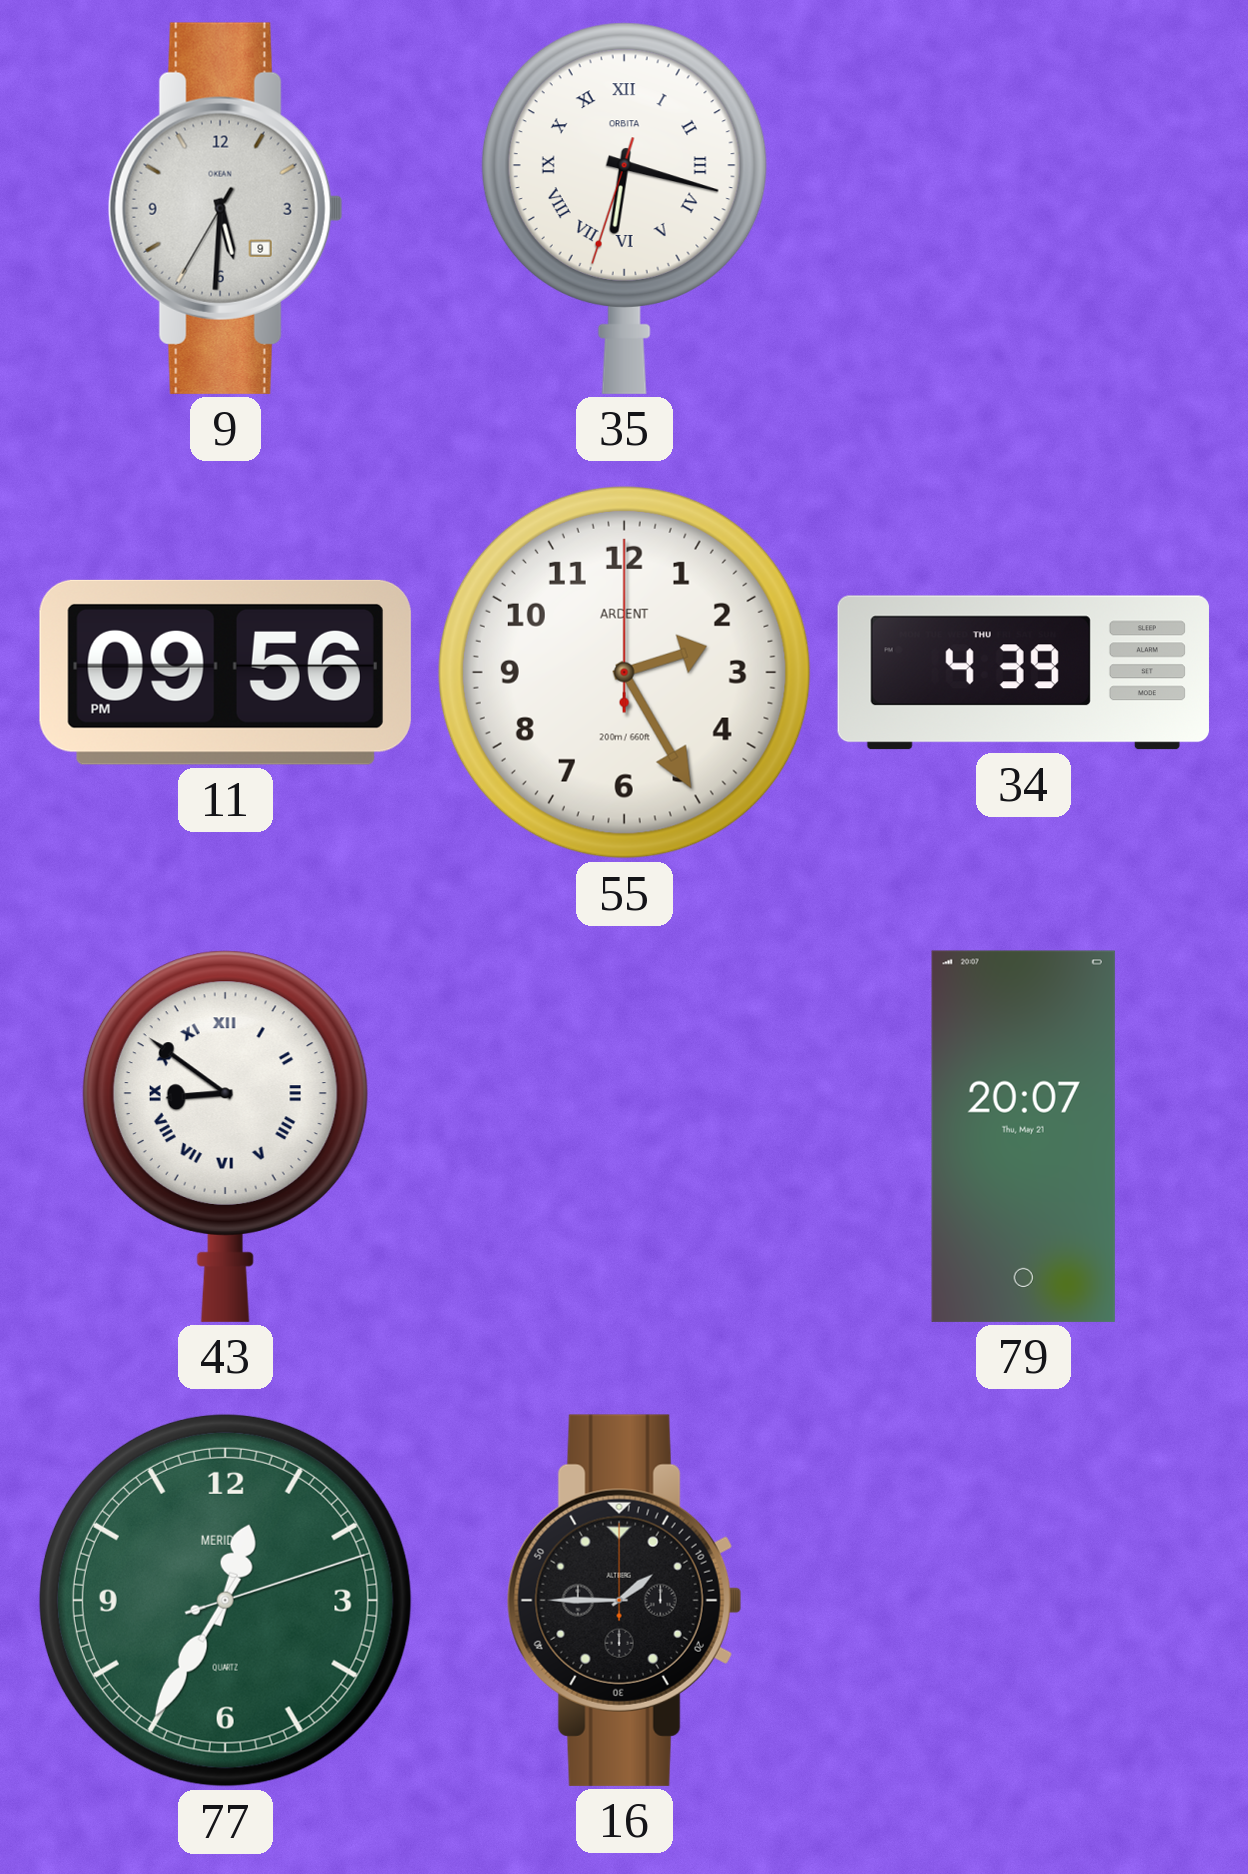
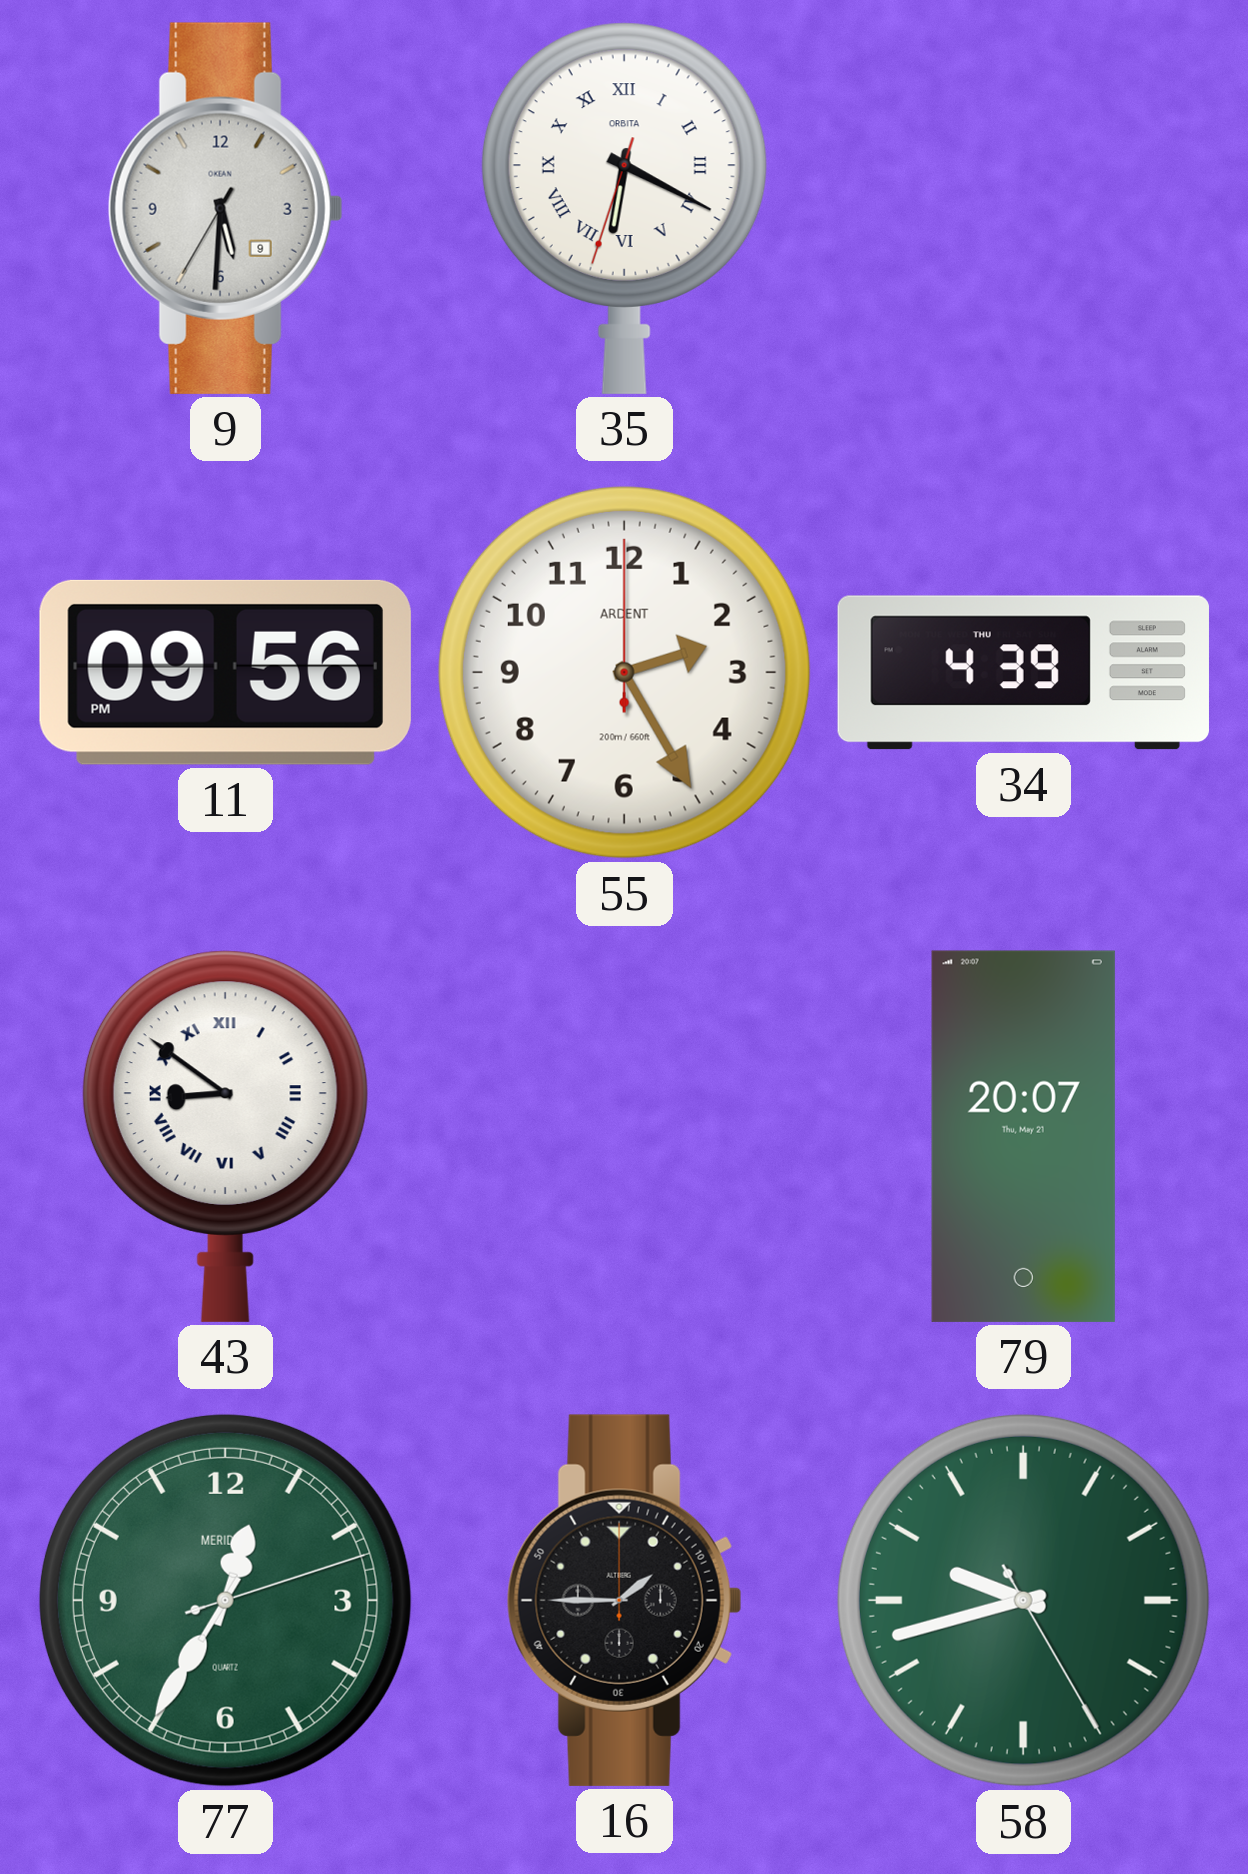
35: 6:17 -> 6:19
58: none -> 9:42
